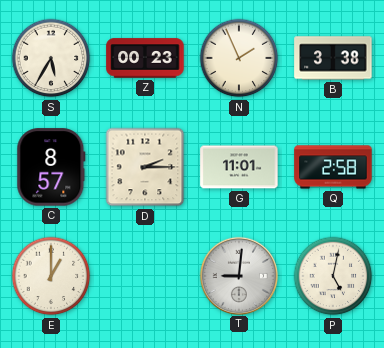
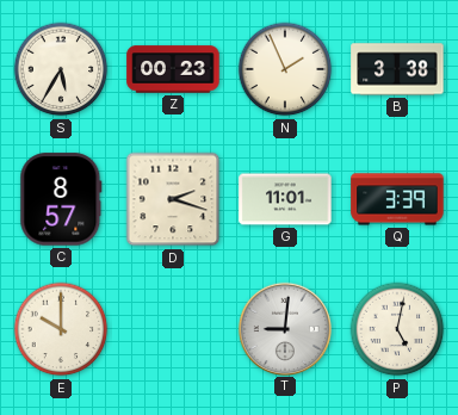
D: 2:15 -> 2:18
Q: 2:58 -> 3:39
E: 1:00 -> 10:00
